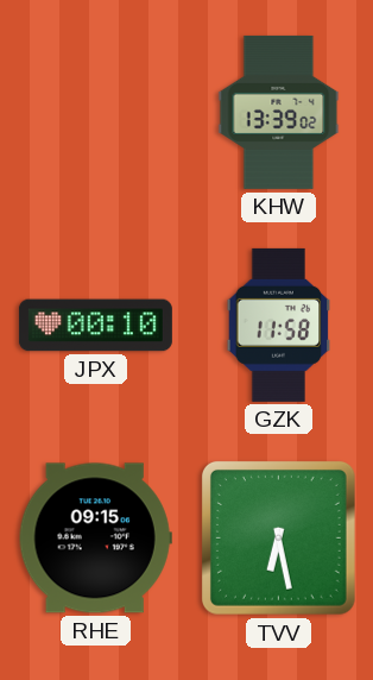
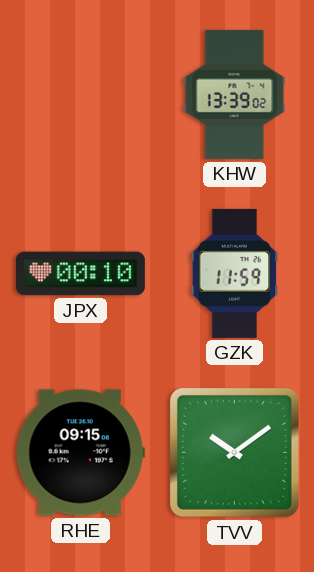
GZK: 11:58 -> 11:59
TVV: 6:28 -> 10:09
